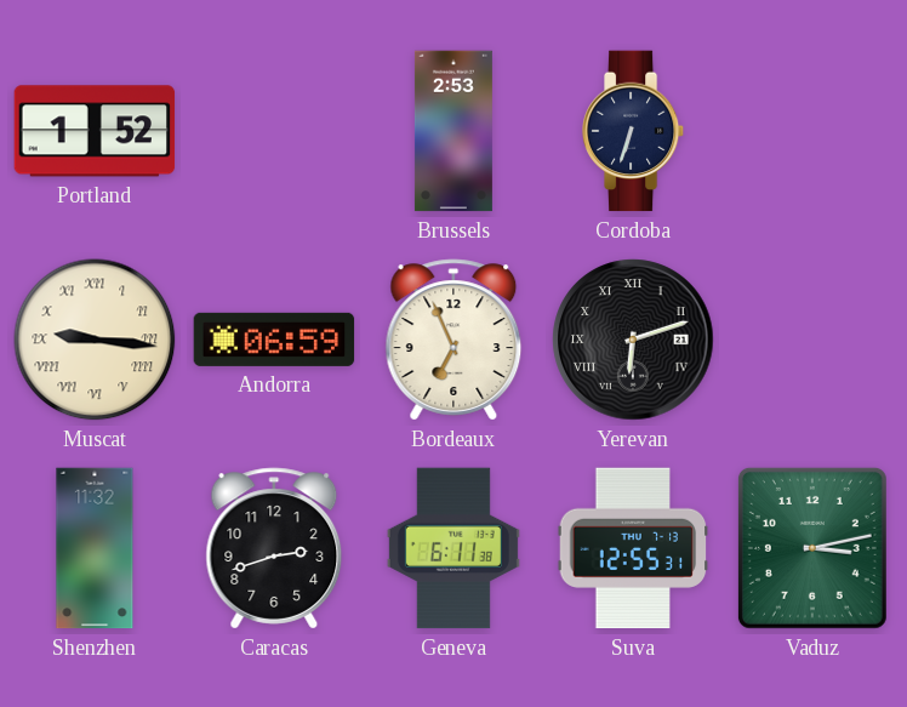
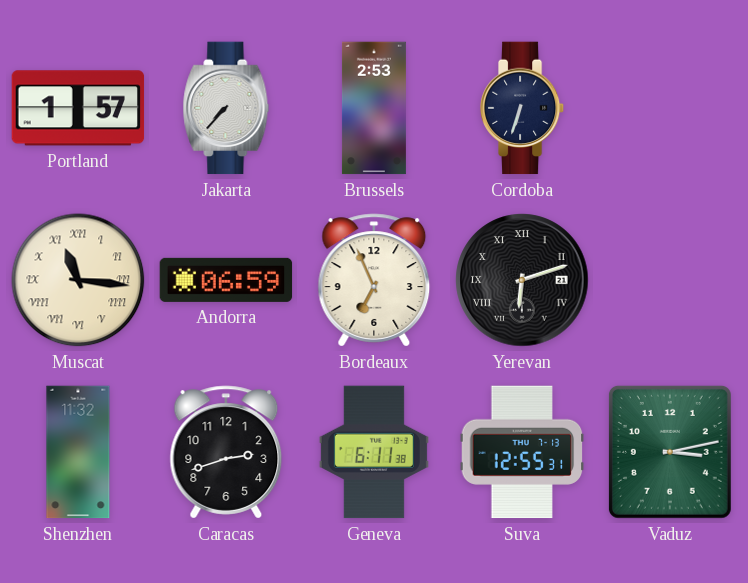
Portland: 1:52 -> 1:57
Jakarta: none -> 7:37
Muscat: 9:16 -> 11:16
